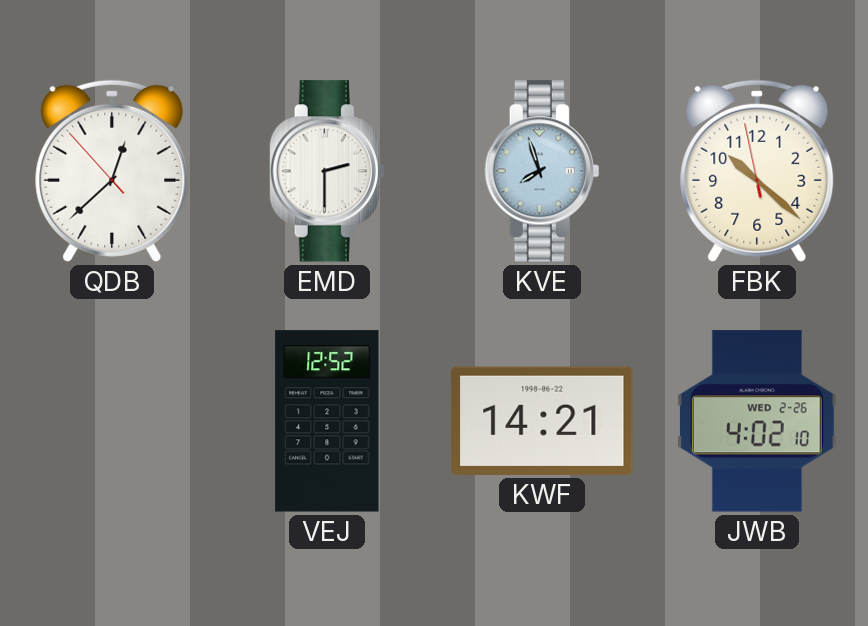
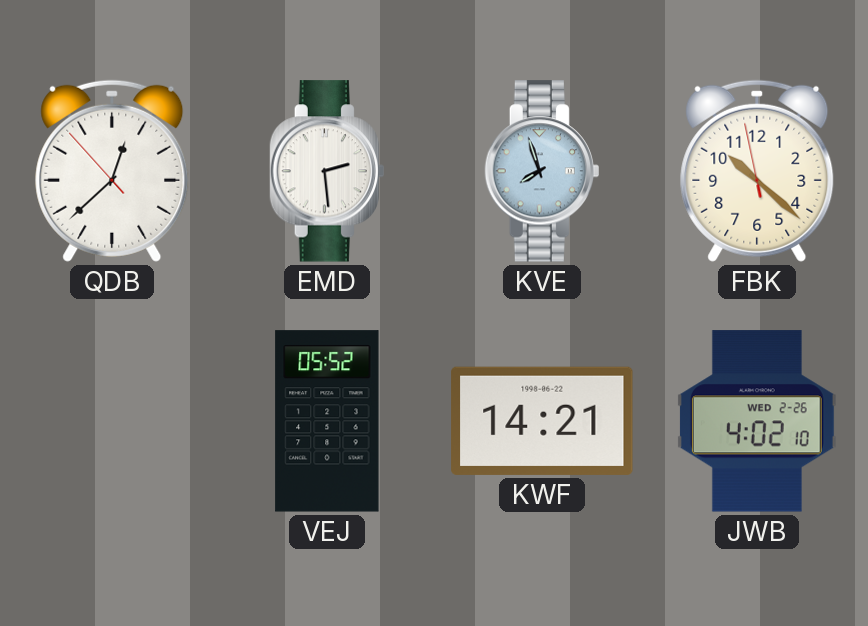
EMD: 2:30 -> 2:29
VEJ: 12:52 -> 05:52
